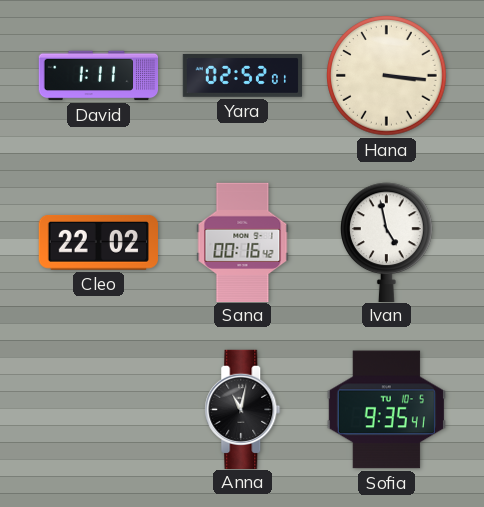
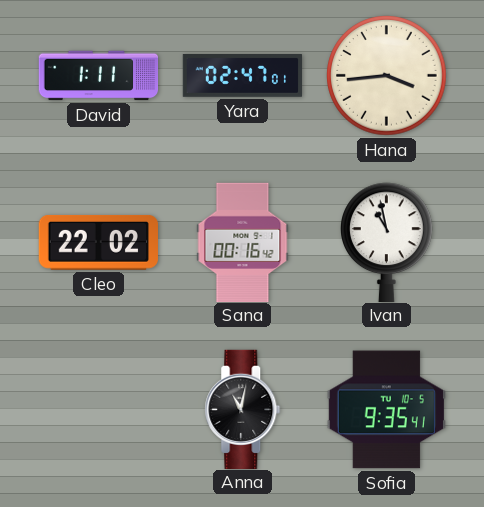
Yara: 02:52 -> 02:47
Hana: 3:16 -> 3:44
Ivan: 4:58 -> 10:58
